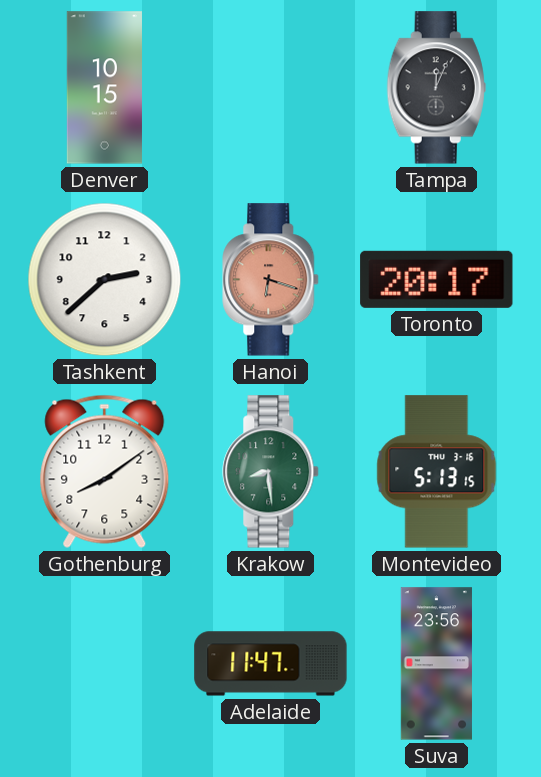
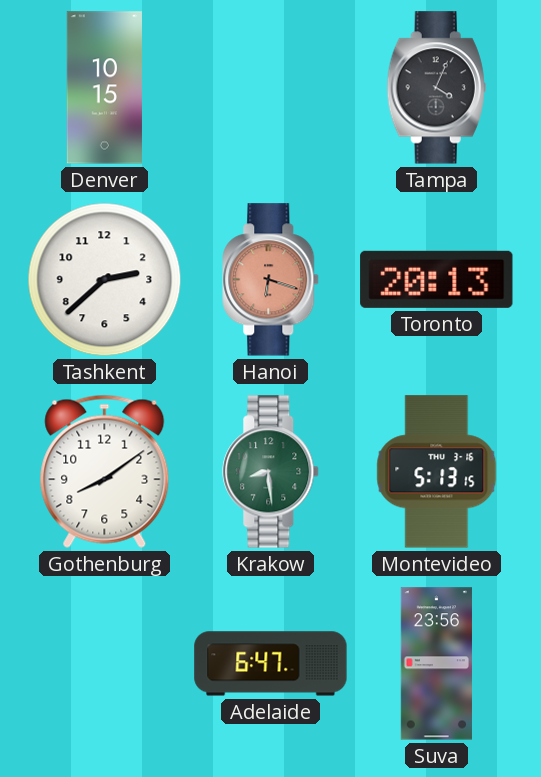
Tampa: 12:04 -> 4:04
Toronto: 20:17 -> 20:13
Adelaide: 11:47 -> 6:47
